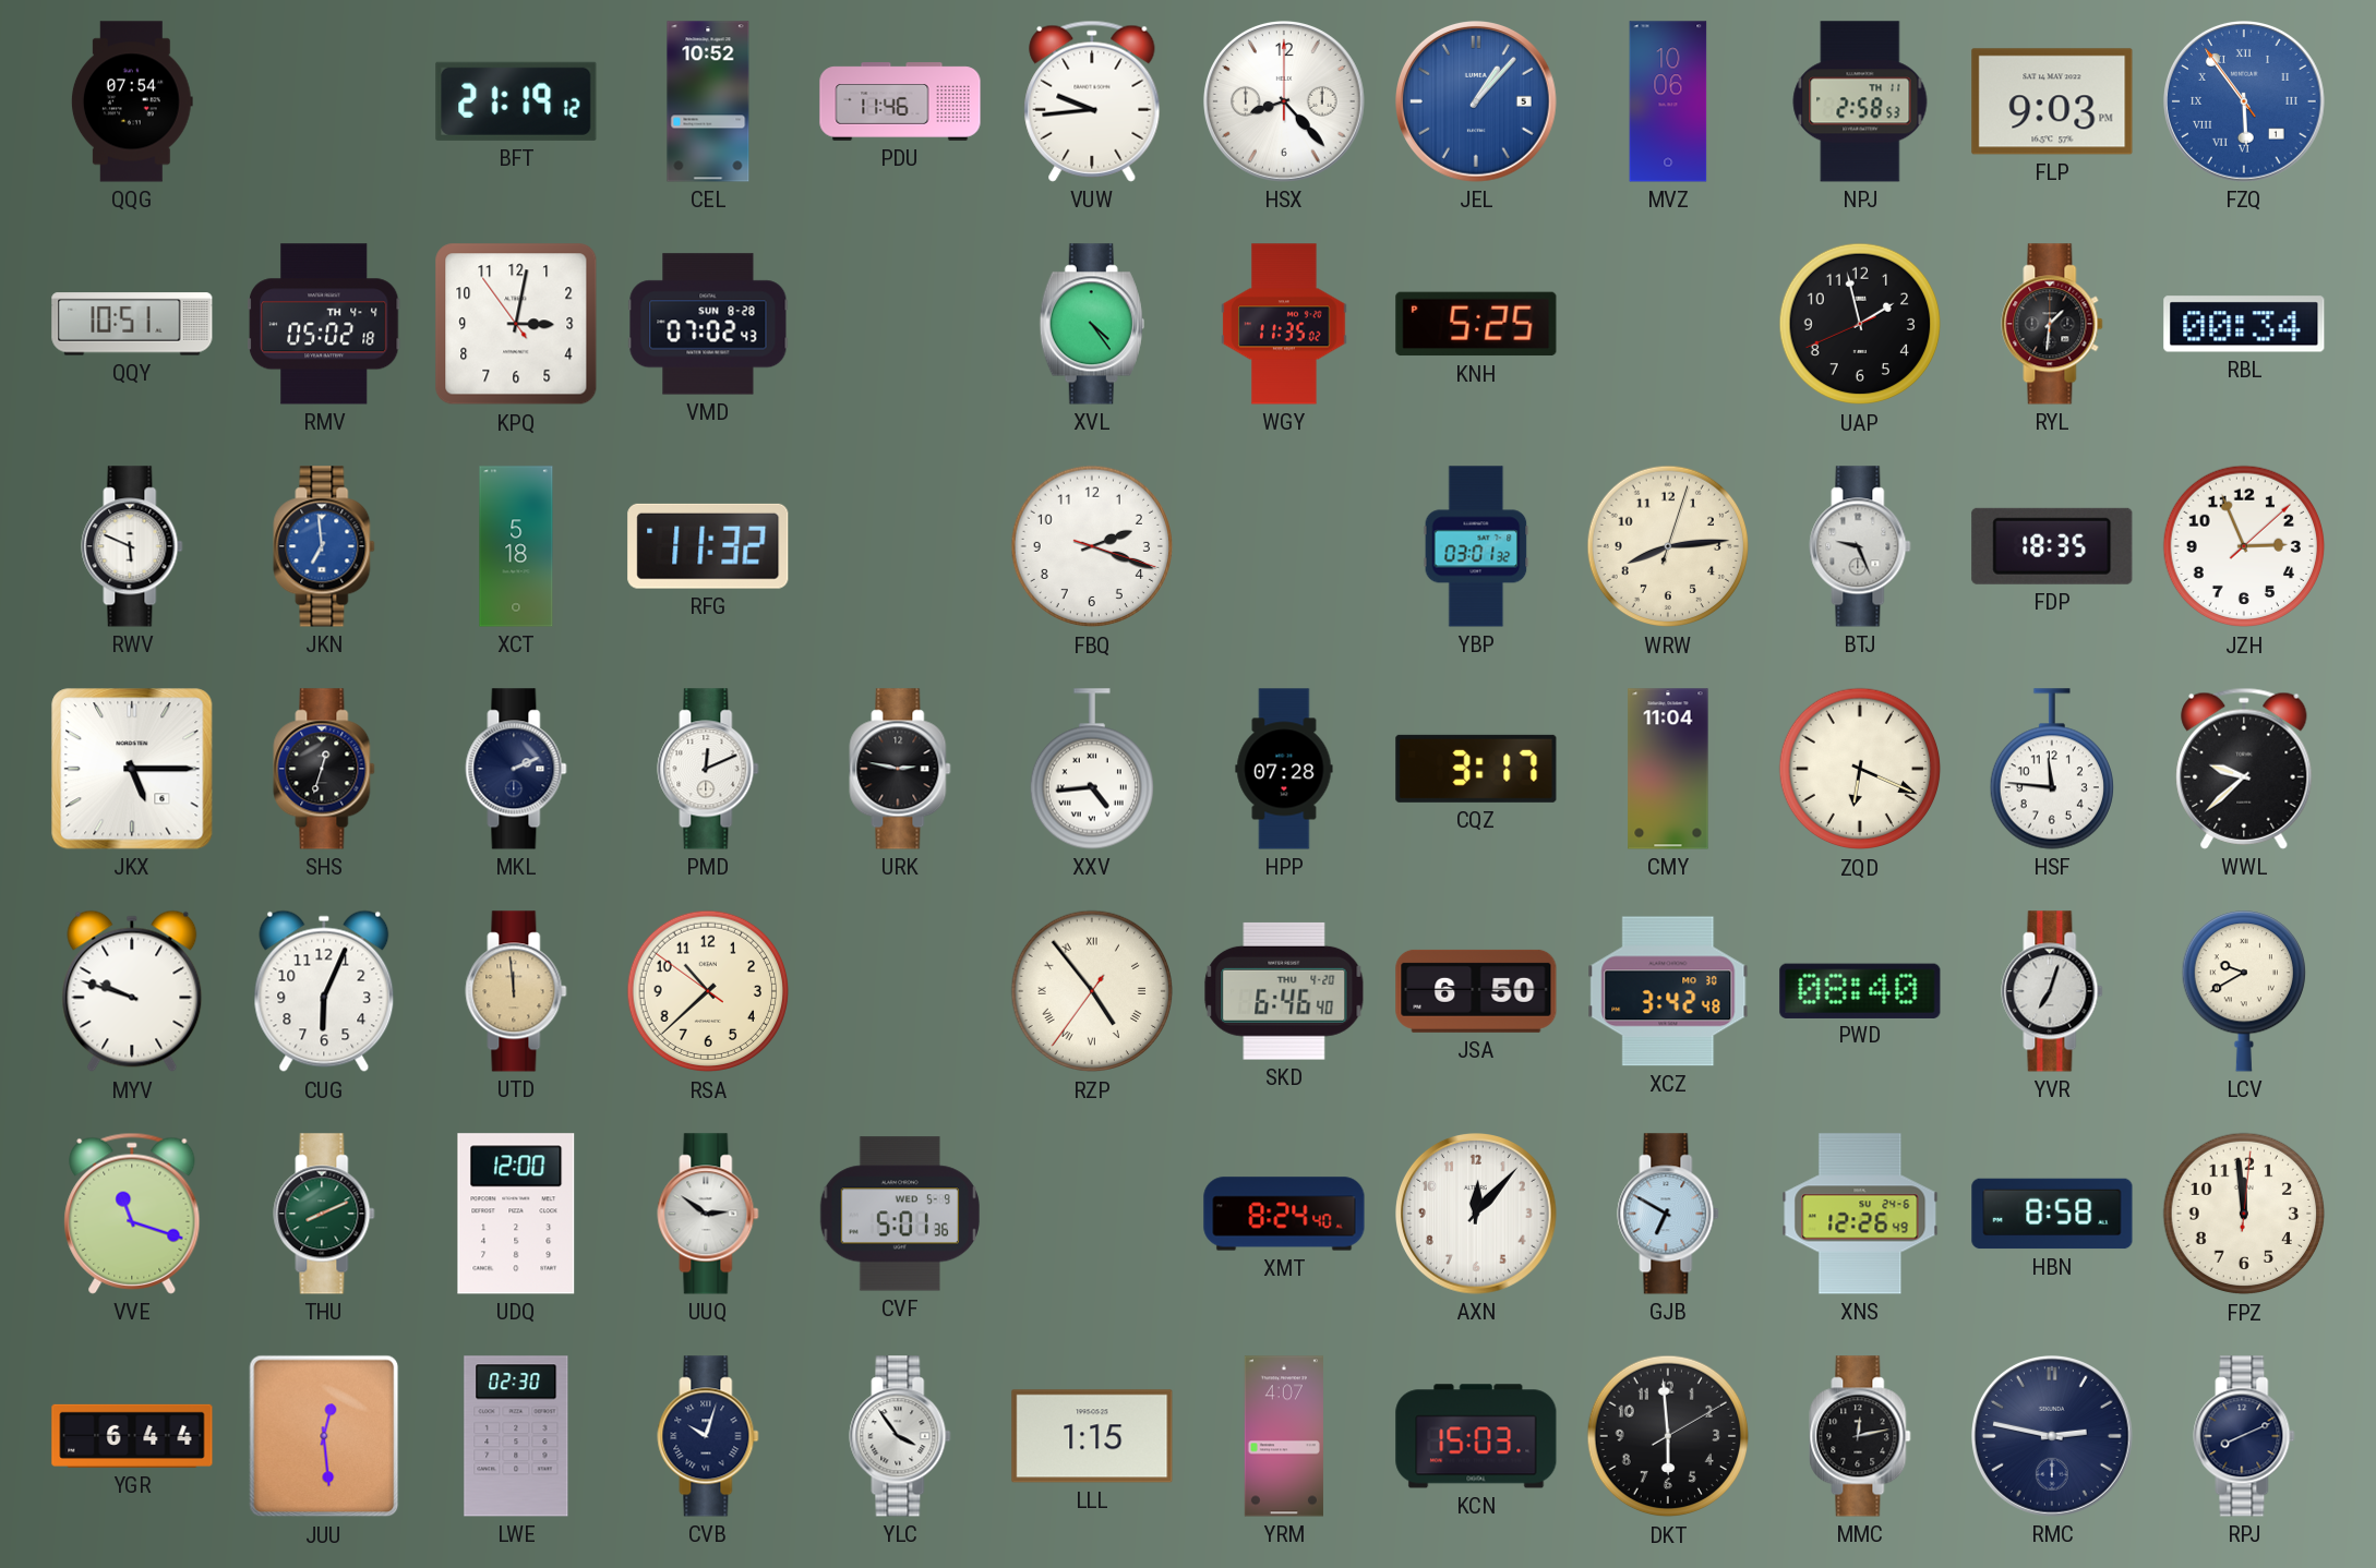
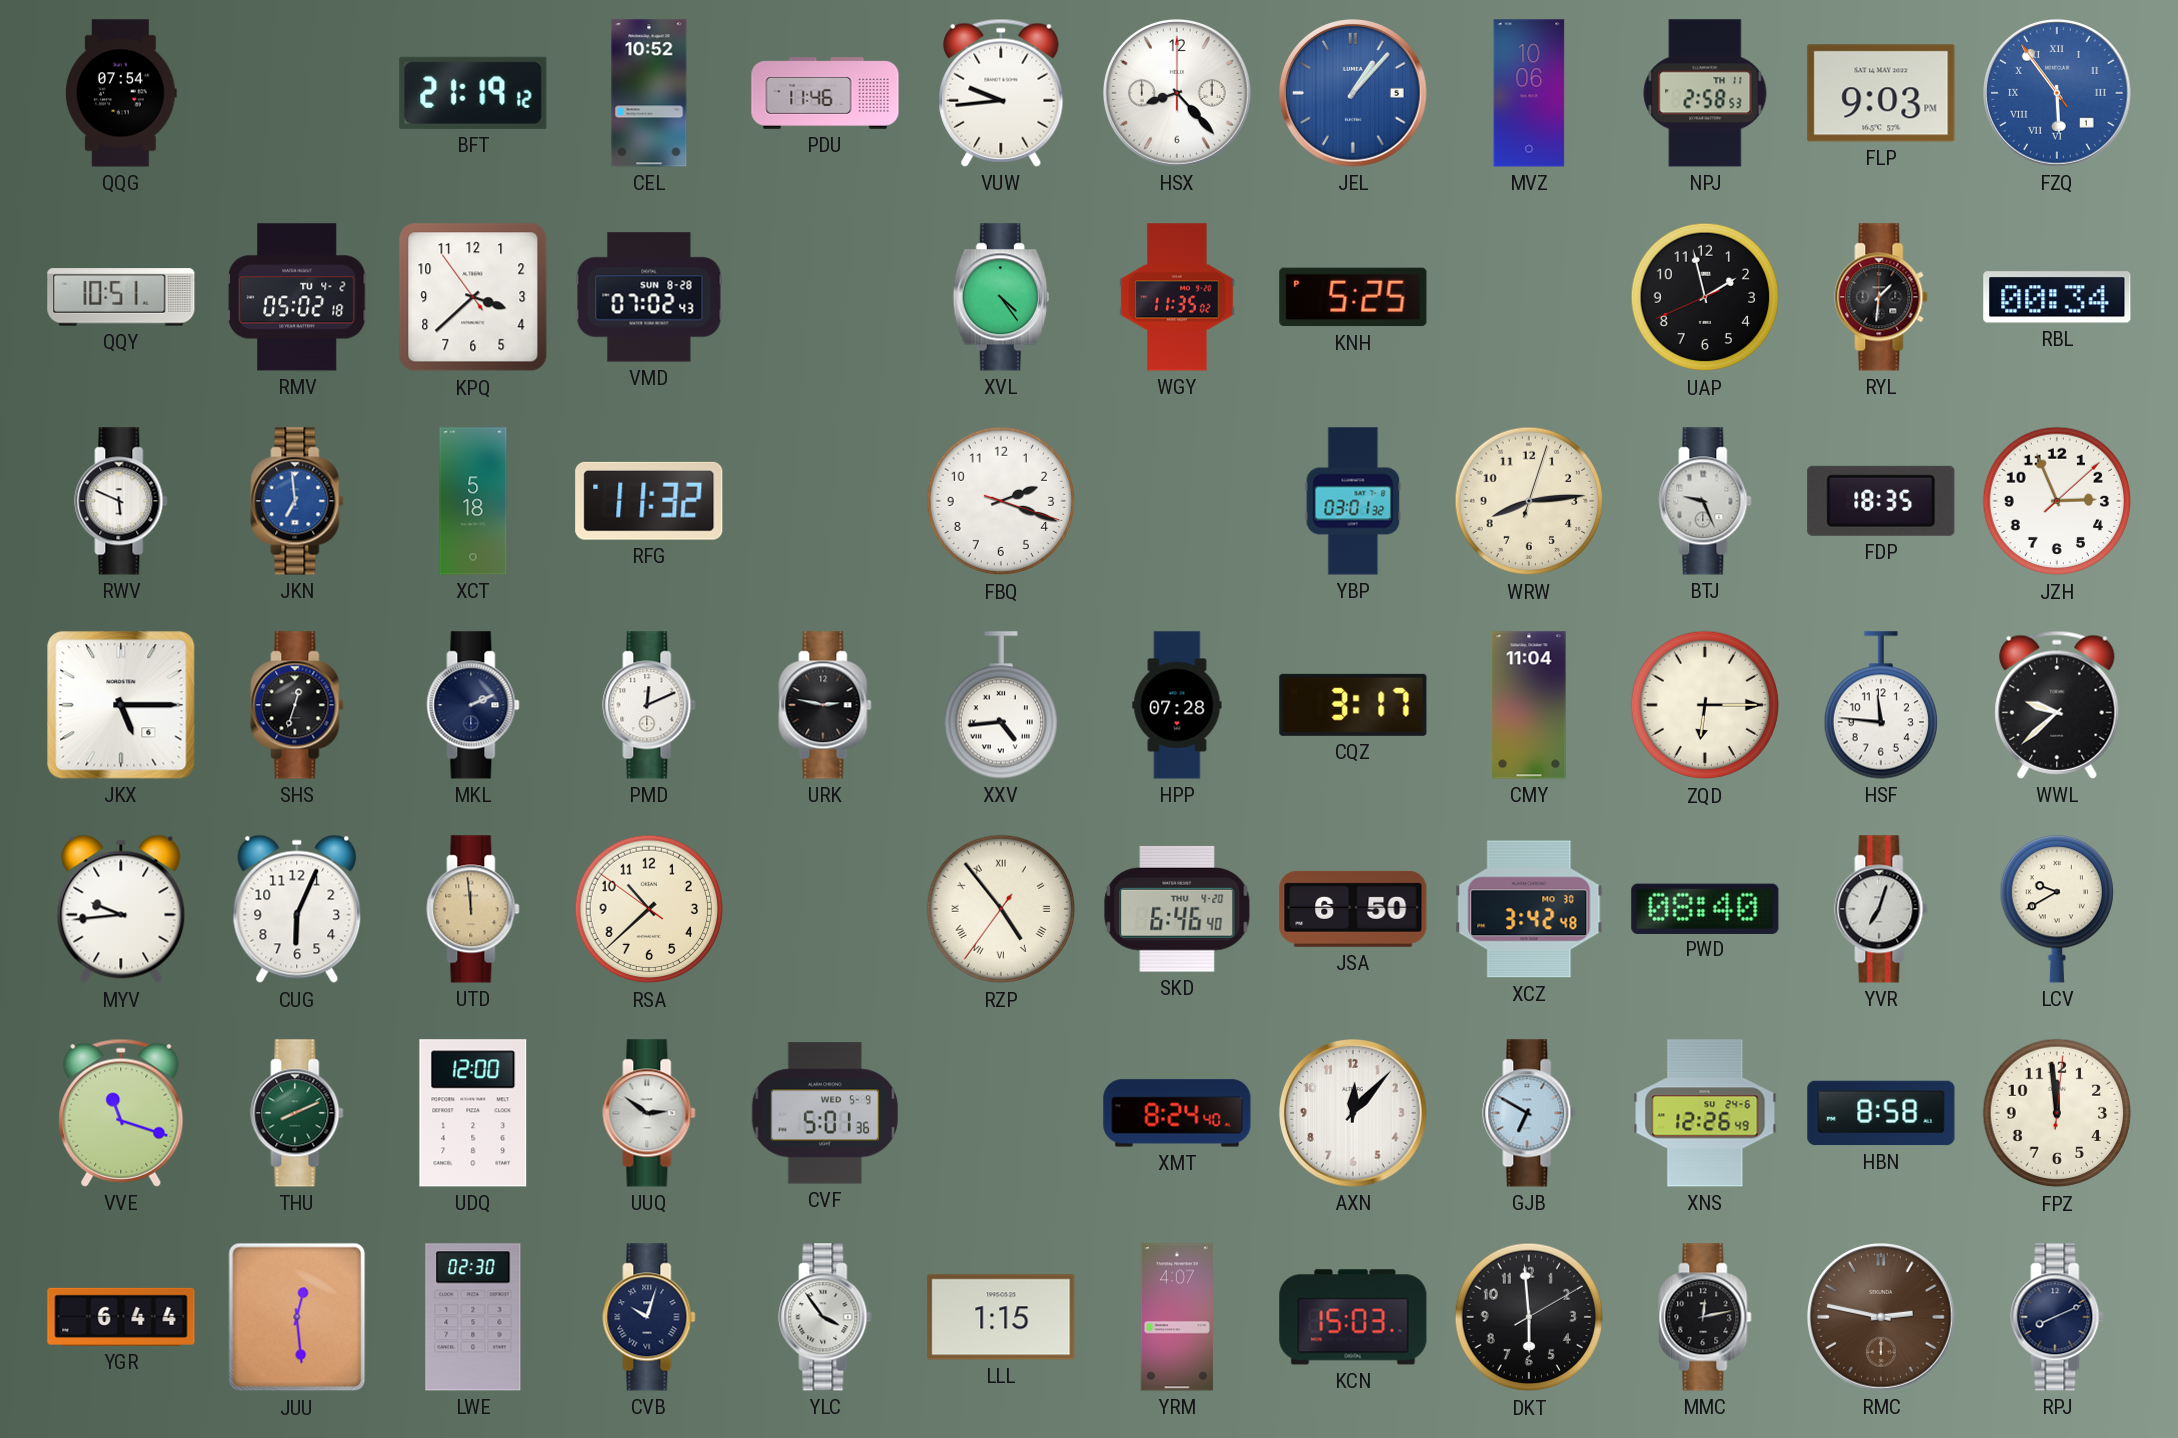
RMV date: TH 4-4 -> TU 4-2
KPQ: 3:01 -> 3:37
ZQD: 6:19 -> 6:15
MYV: 9:48 -> 9:44
RMC dial: navy -> brown
